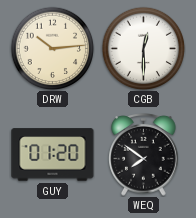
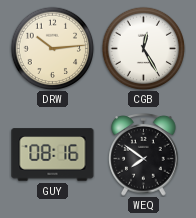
CGB: 12:30 -> 12:25
GUY: 01:20 -> 08:16
